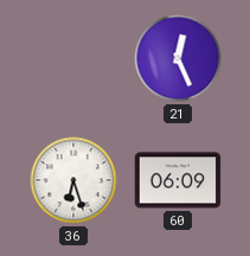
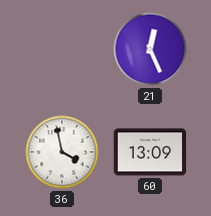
36: 6:27 -> 3:58
60: 06:09 -> 13:09
